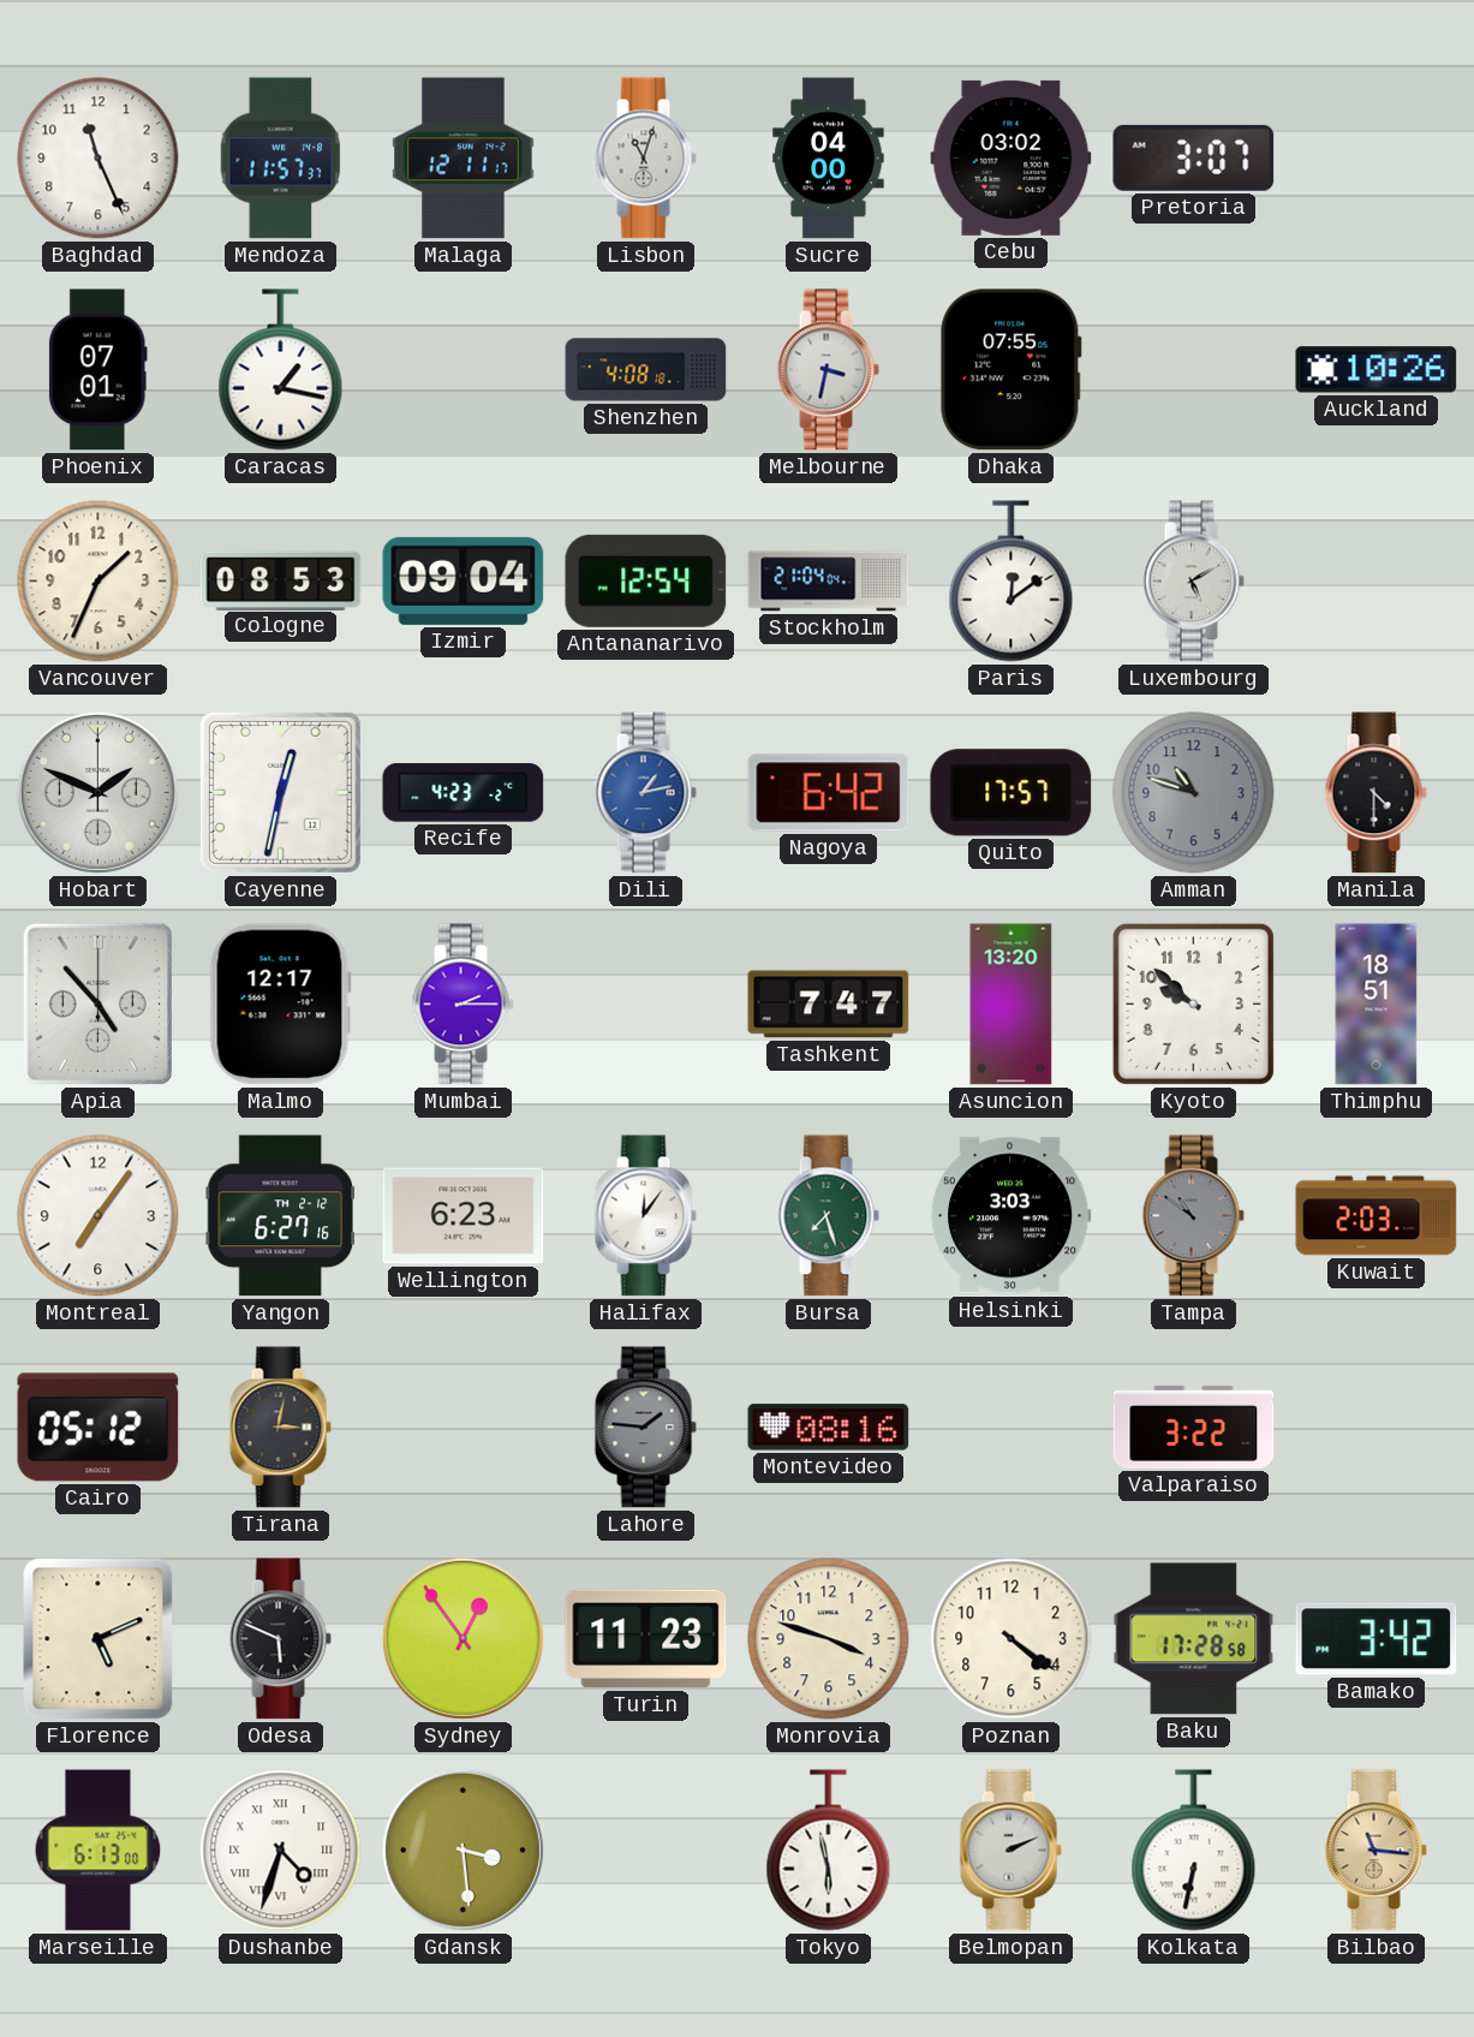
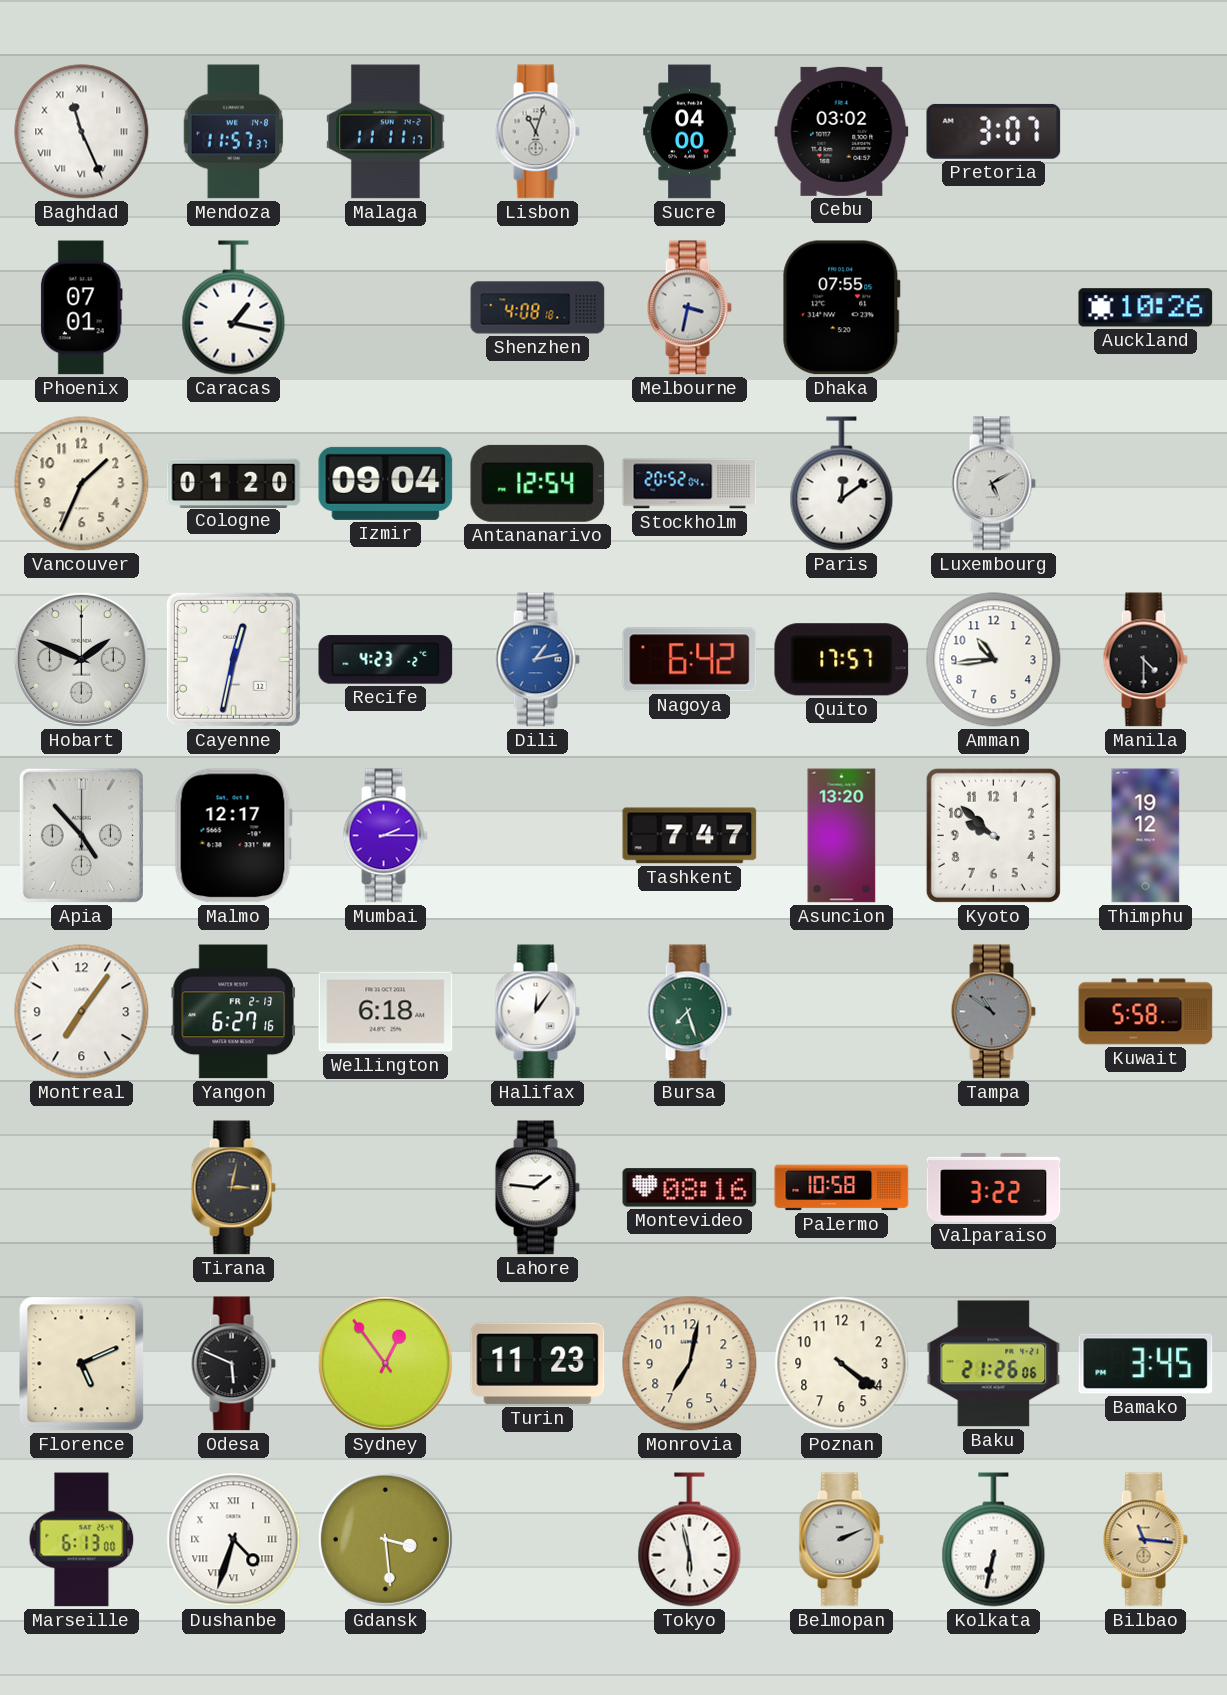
Baghdad numerals: Arabic -> Roman
Malaga: 12:11 -> 11:11
Cologne: 08:53 -> 01:20
Stockholm: 21:04 -> 20:52
Amman: 10:48 -> 10:44
Amman dial: grey -> white
Thimphu: 18:51 -> 19:12
Yangon date: TH 2-12 -> FR 2-13
Wellington: 6:23 -> 6:18
Helsinki: 3:03 -> none
Kuwait: 2:03 -> 5:58
Cairo: 05:12 -> none
Lahore dial: grey -> white
Palermo: none -> 10:58
Monrovia: 3:48 -> 7:02
Baku: 17:28 -> 21:26
Bamako: 3:42 -> 3:45
